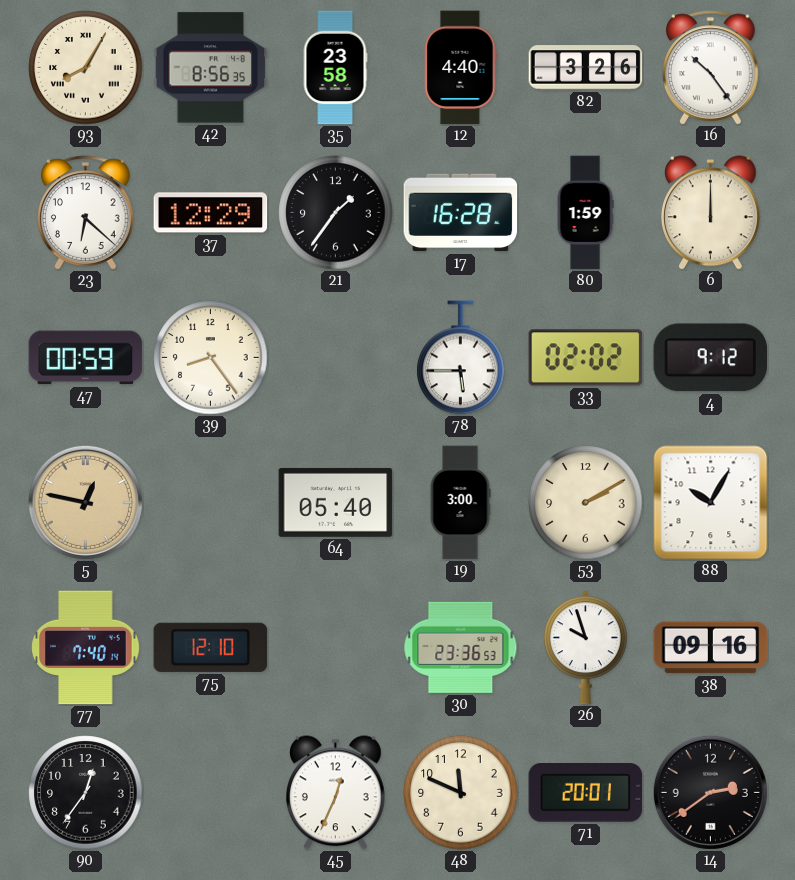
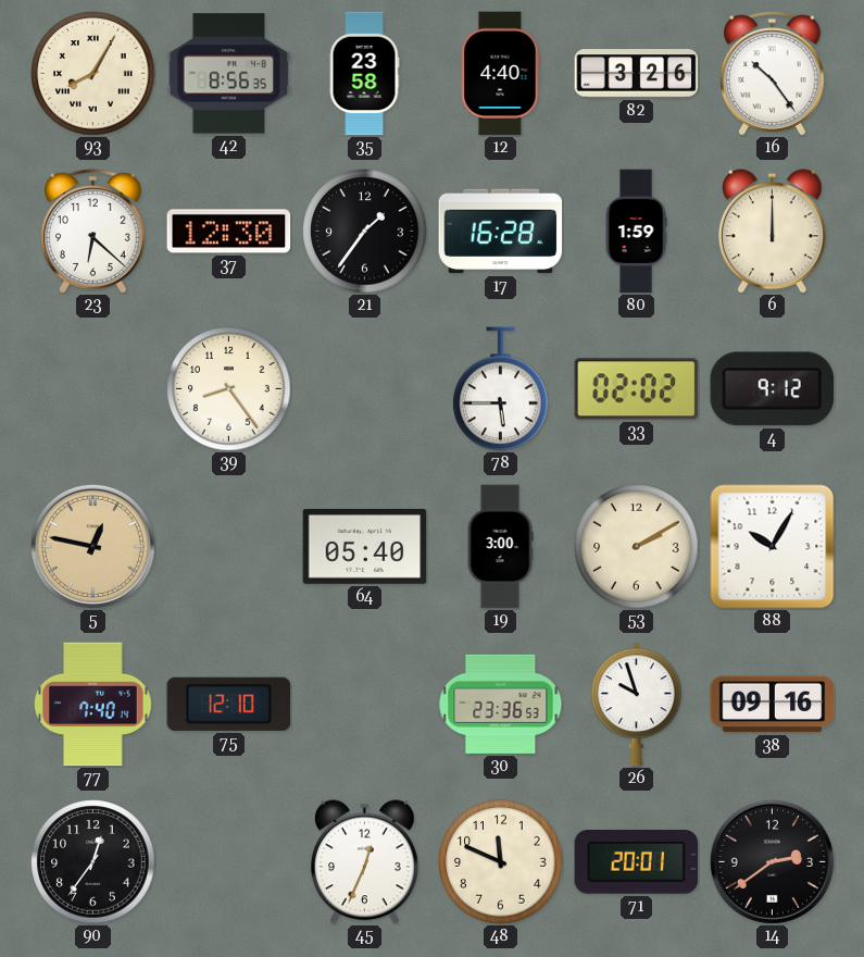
37: 12:29 -> 12:30
47: 00:59 -> none
